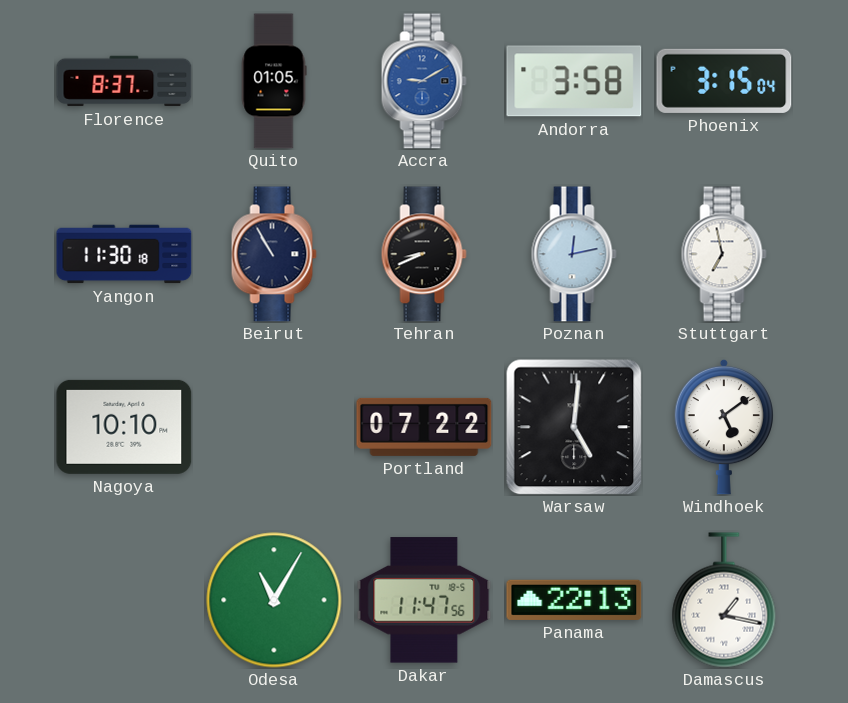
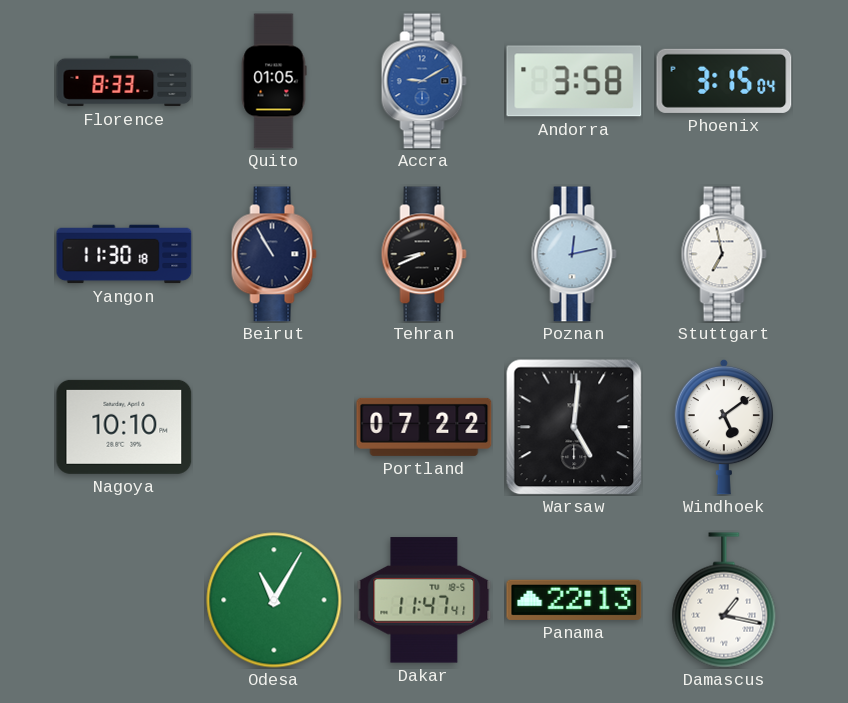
Florence: 8:37 -> 8:33
Dakar: 11:47:56 -> 11:47:41
